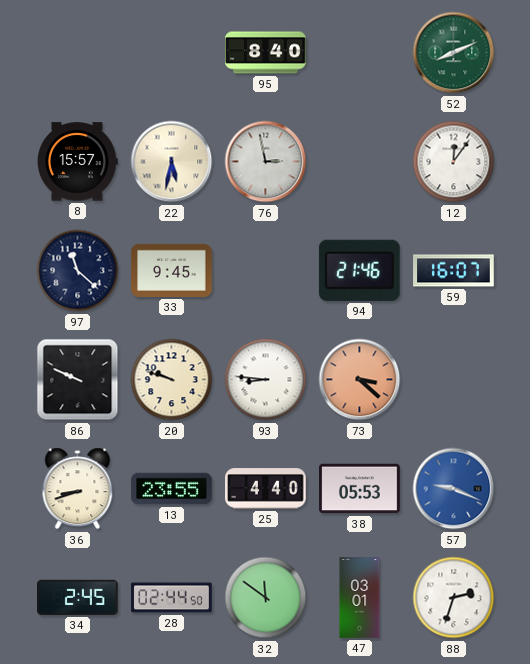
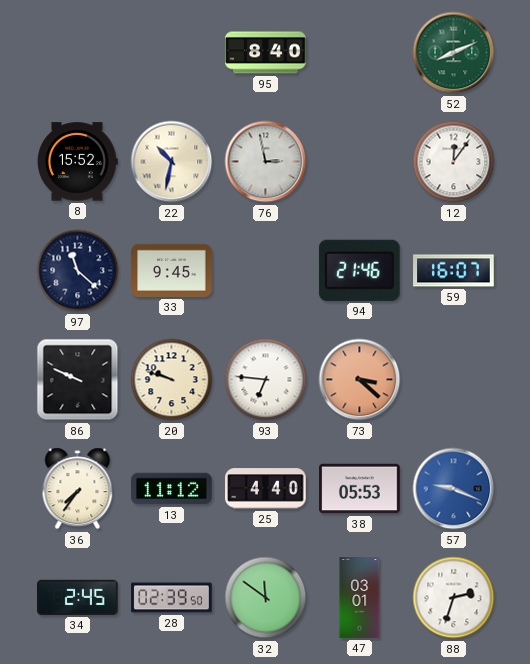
8: 15:57 -> 15:52
22: 5:32 -> 10:32
93: 8:46 -> 6:46
36: 8:42 -> 7:36
13: 23:55 -> 11:12
28: 02:44 -> 02:39
